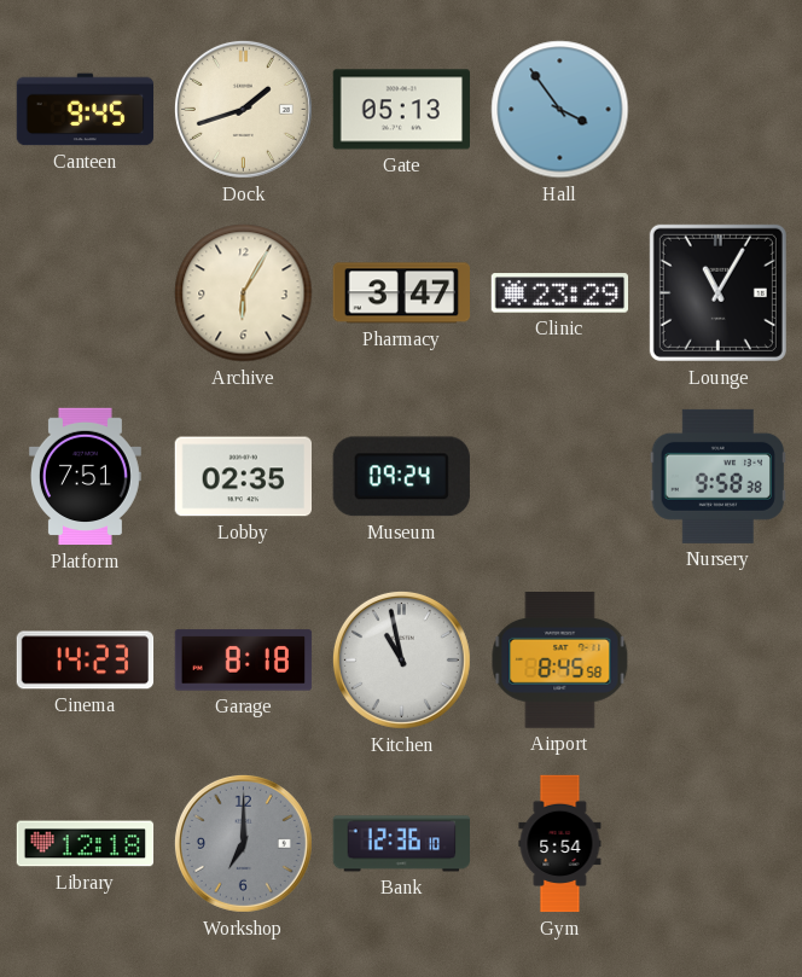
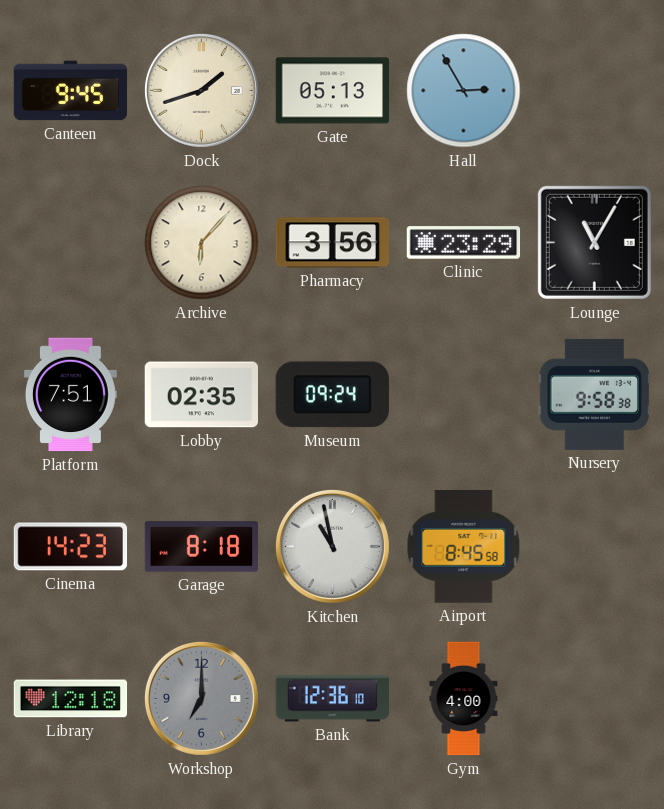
Hall: 3:54 -> 2:55
Archive: 6:05 -> 6:07
Pharmacy: 3:47 -> 3:56
Gym: 5:54 -> 4:00
